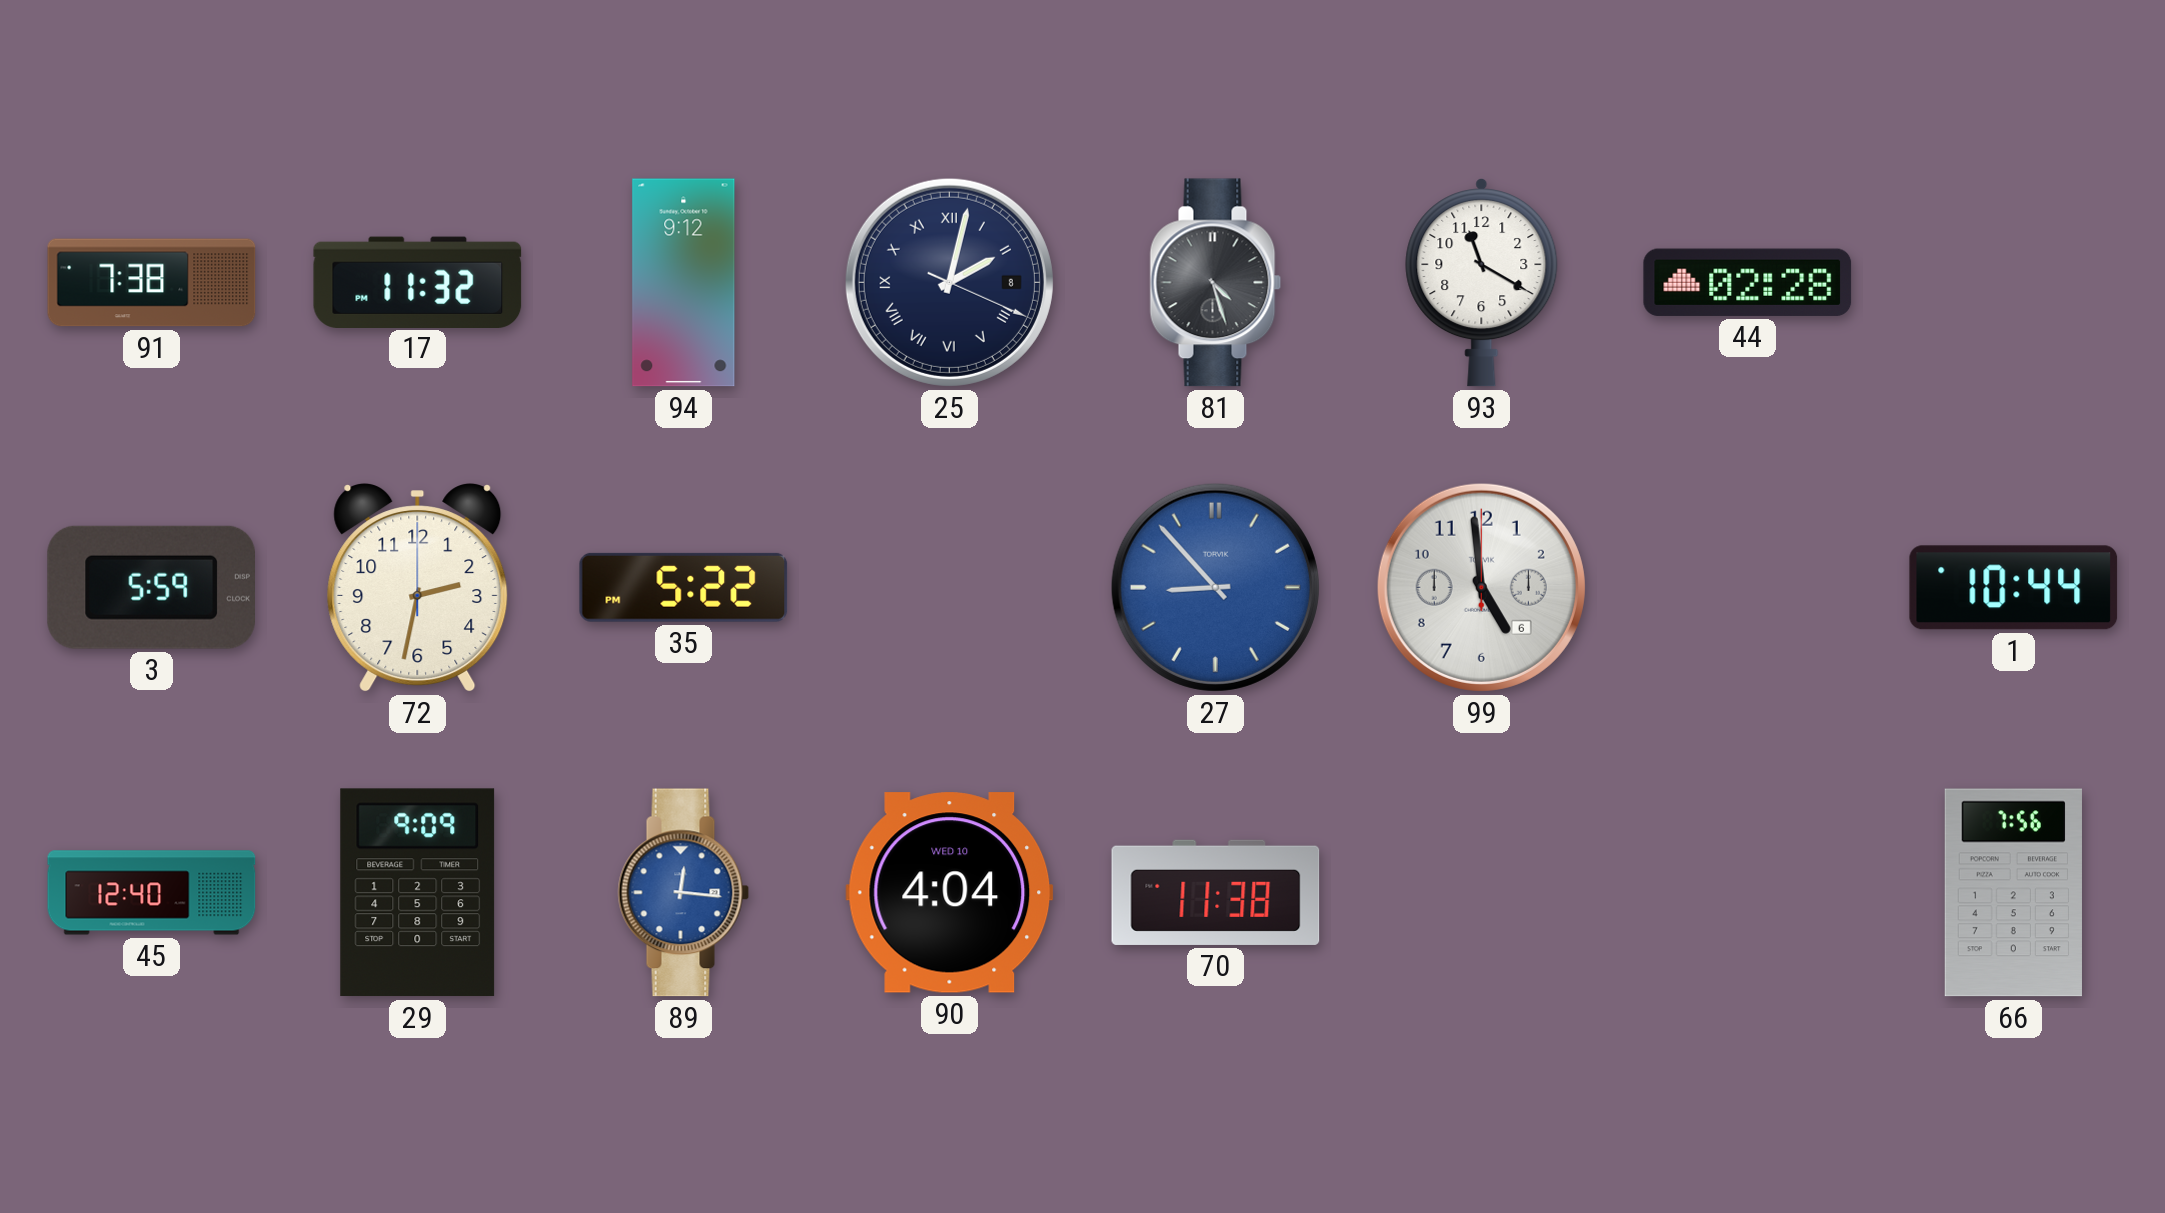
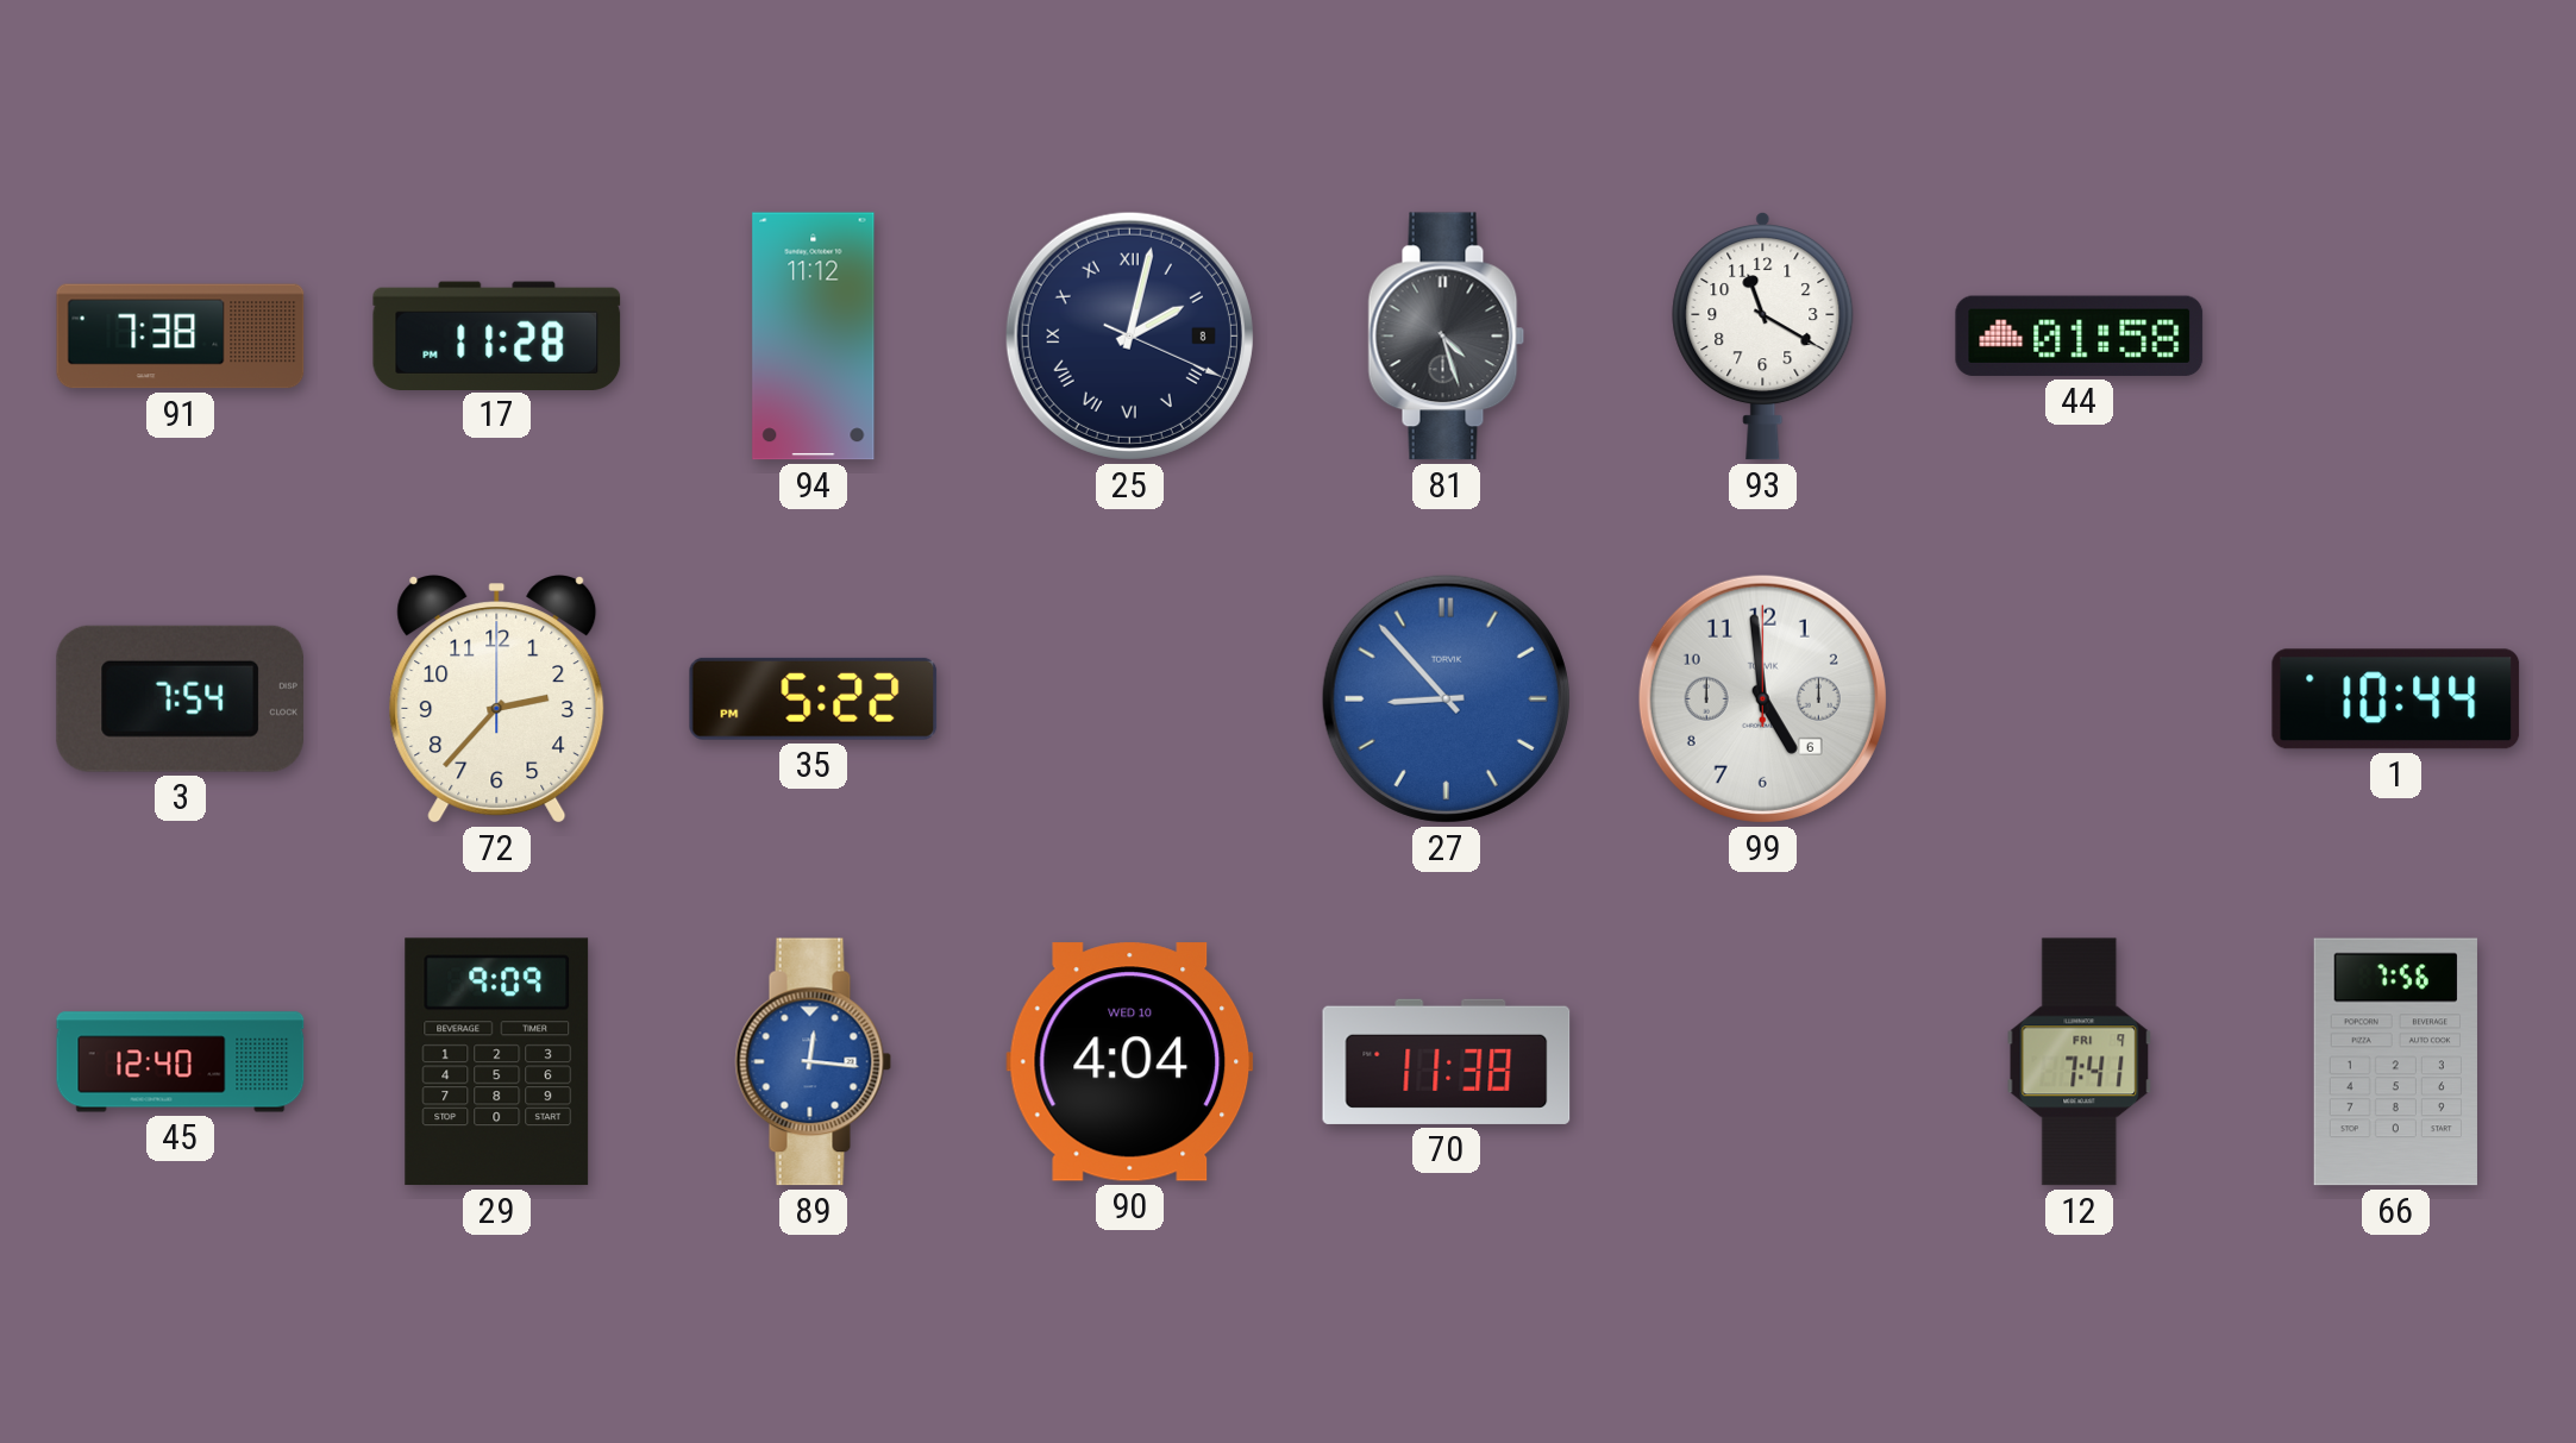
17: 11:32 -> 11:28
94: 9:12 -> 11:12
44: 02:28 -> 01:58
3: 5:59 -> 7:54
72: 2:32 -> 2:37
12: none -> 7:41
